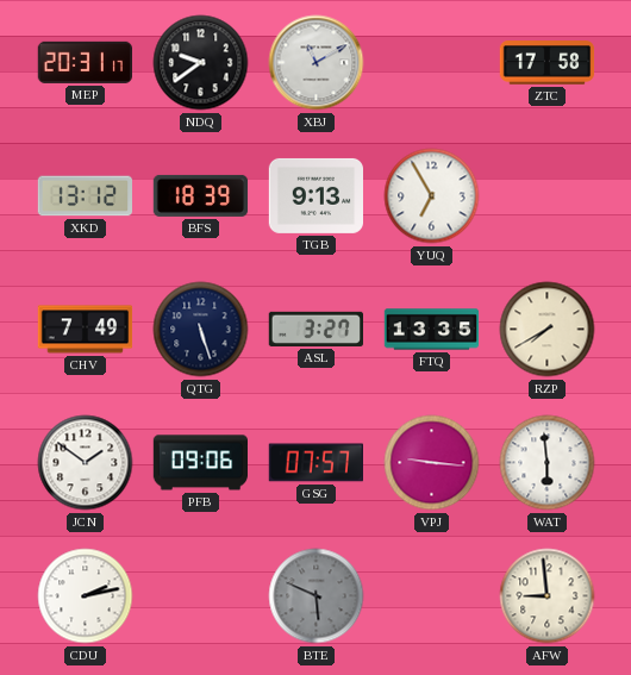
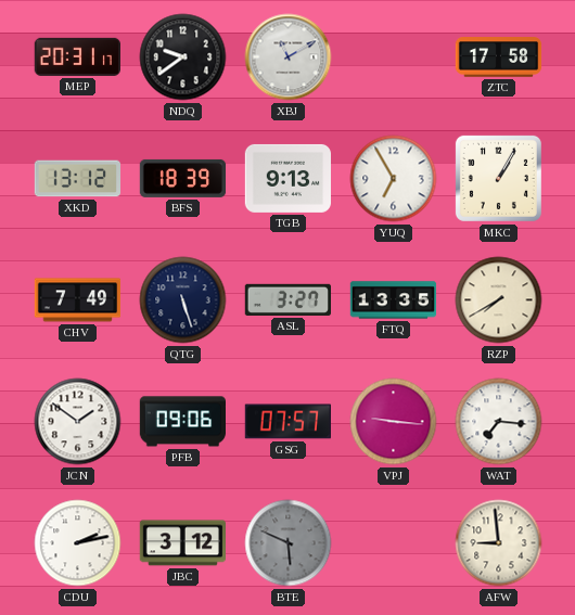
MKC: none -> 1:05
WAT: 5:59 -> 7:16
JBC: none -> 3:12
